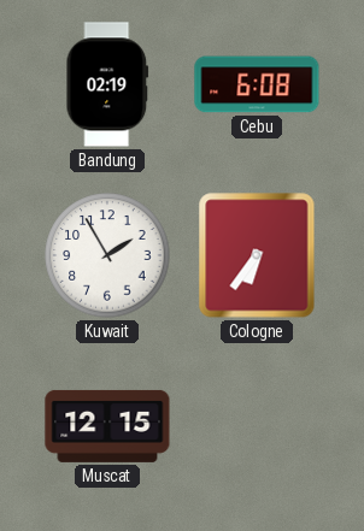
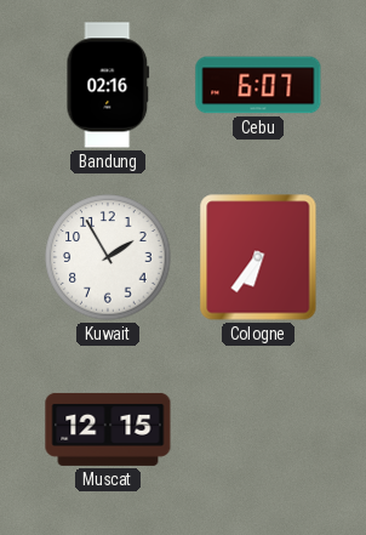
Bandung: 02:19 -> 02:16
Cebu: 6:08 -> 6:07
